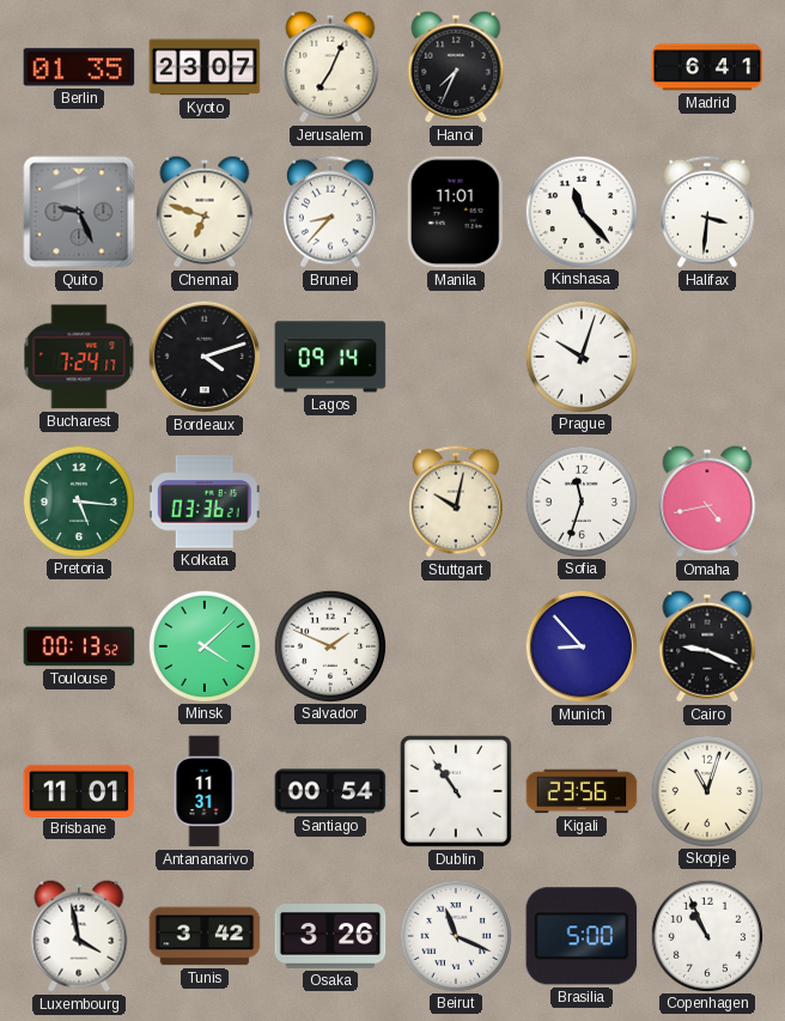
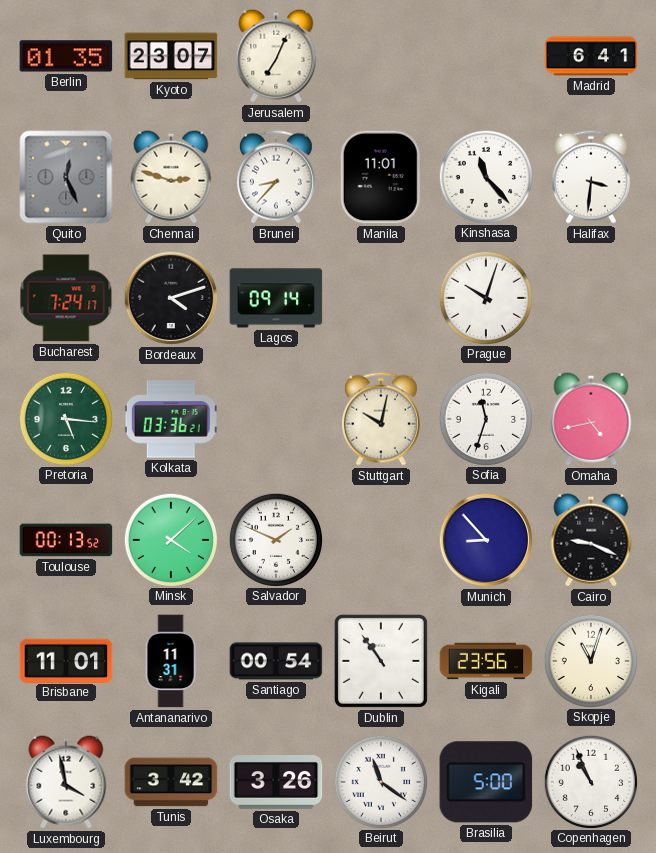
Hanoi: 7:34 -> none
Quito: 9:26 -> 12:26
Chennai: 6:48 -> 2:48
Beirut: 11:19 -> 11:21
